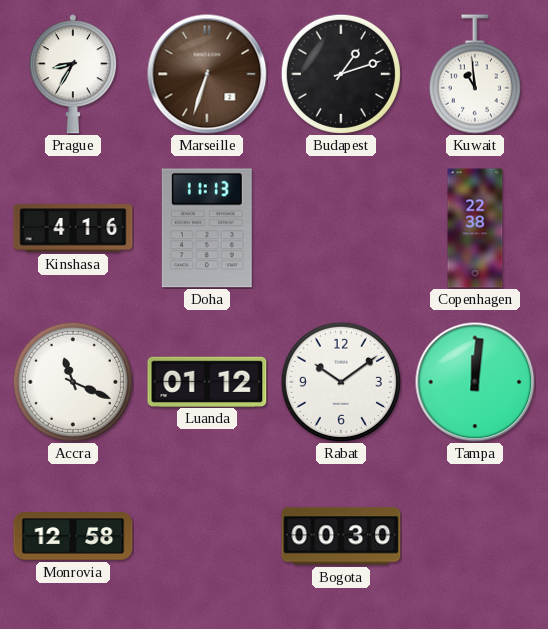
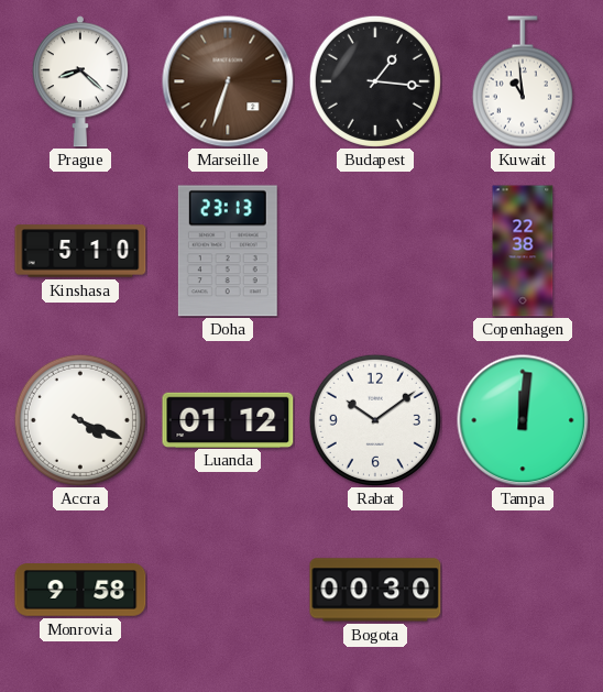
Prague: 8:35 -> 8:22
Budapest: 1:12 -> 1:16
Kinshasa: 4:16 -> 5:10
Doha: 11:13 -> 23:13
Accra: 11:19 -> 4:19
Monrovia: 12:58 -> 9:58
